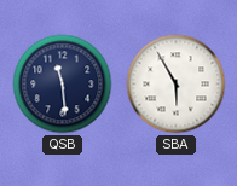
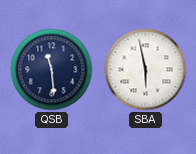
SBA: 5:55 -> 5:58
